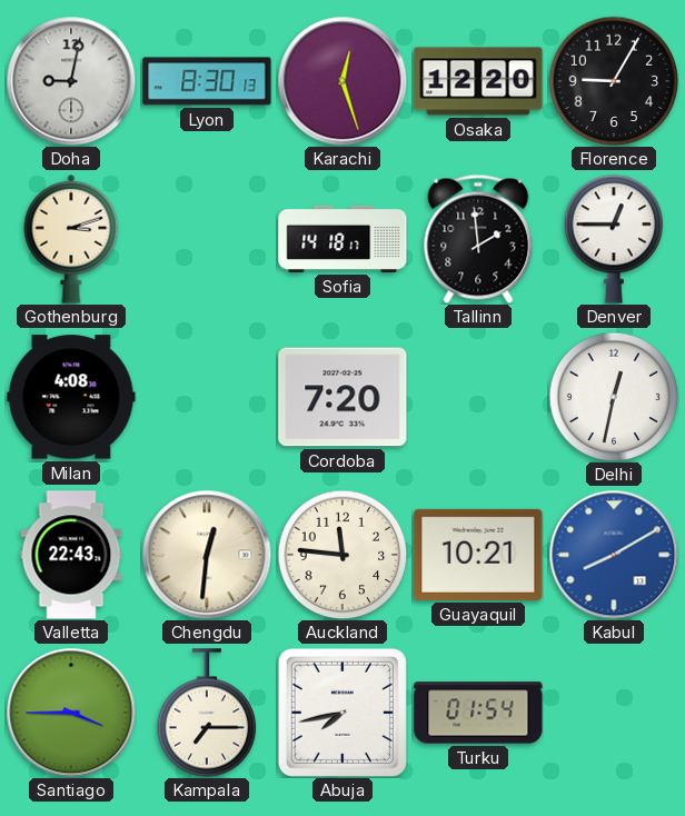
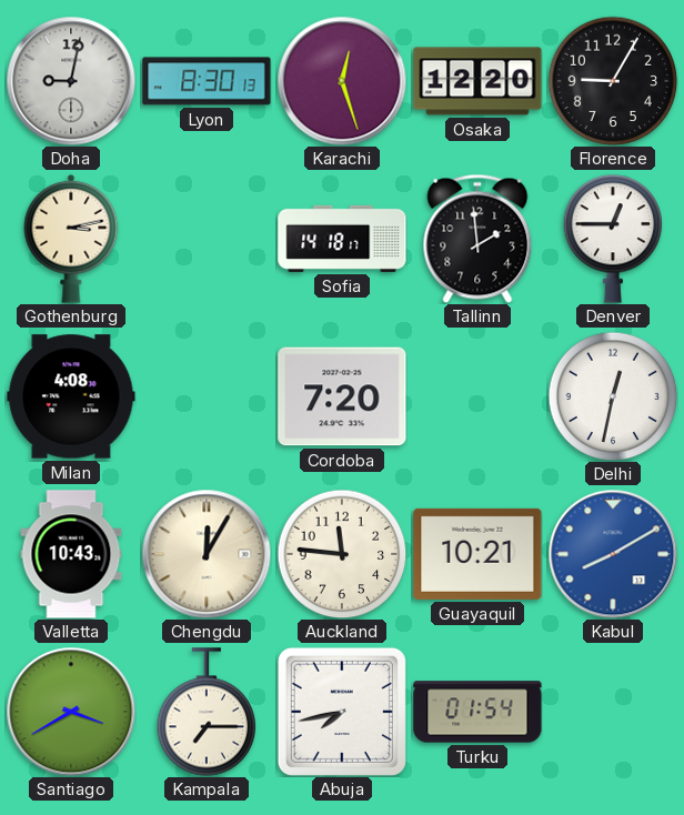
Gothenburg: 3:12 -> 3:13
Valletta: 22:43 -> 10:43
Chengdu: 12:31 -> 12:05
Santiago: 3:45 -> 3:40
